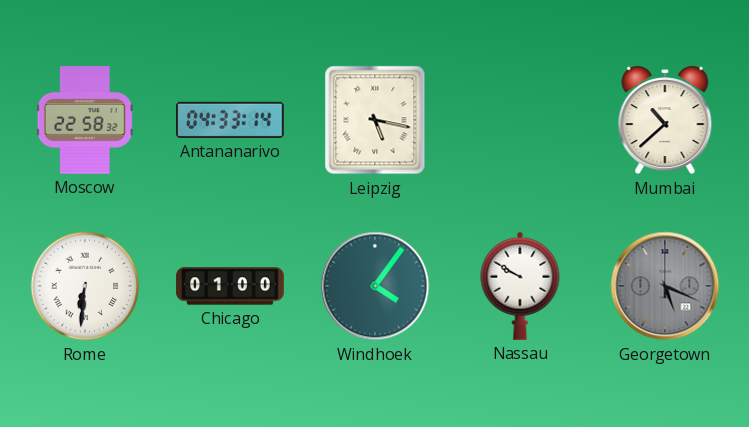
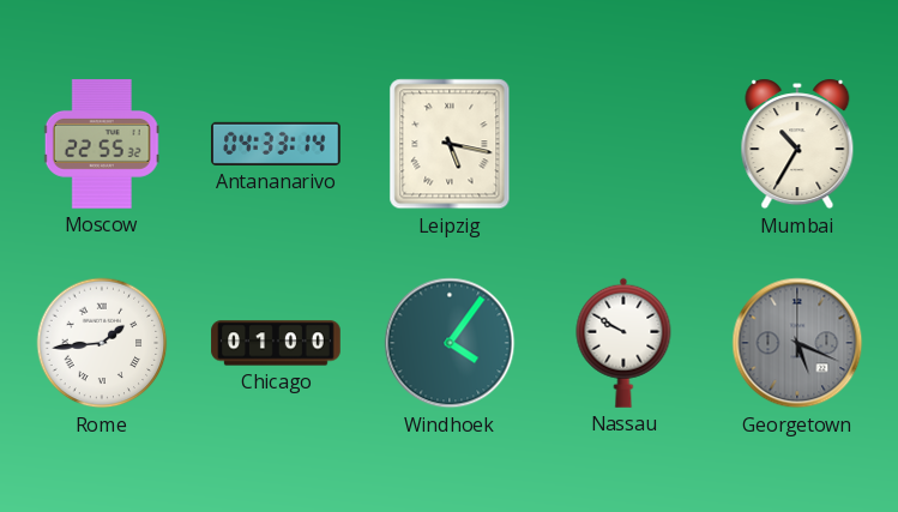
Moscow: 22:58 -> 22:55
Mumbai: 10:38 -> 10:35
Rome: 6:31 -> 1:44
